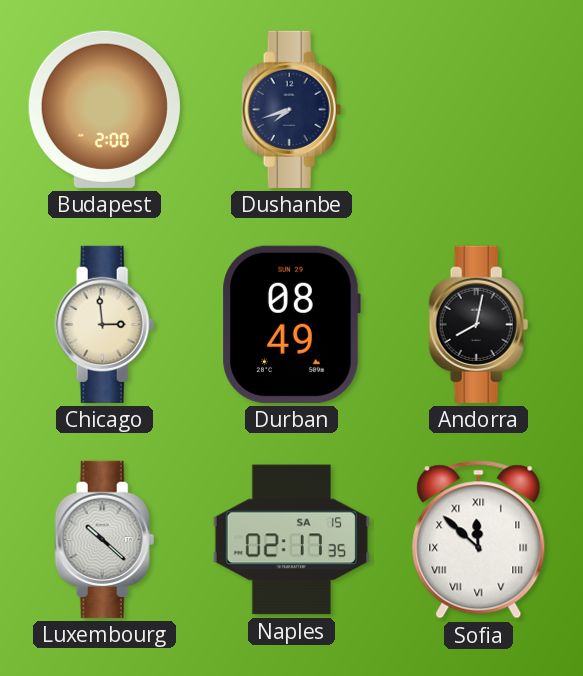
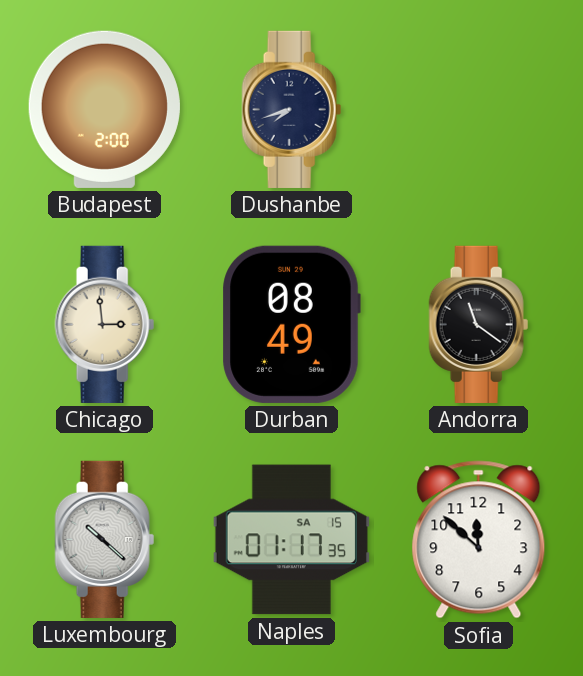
Andorra: 8:02 -> 11:21
Naples: 02:17 -> 01:17
Sofia numerals: Roman -> Arabic
